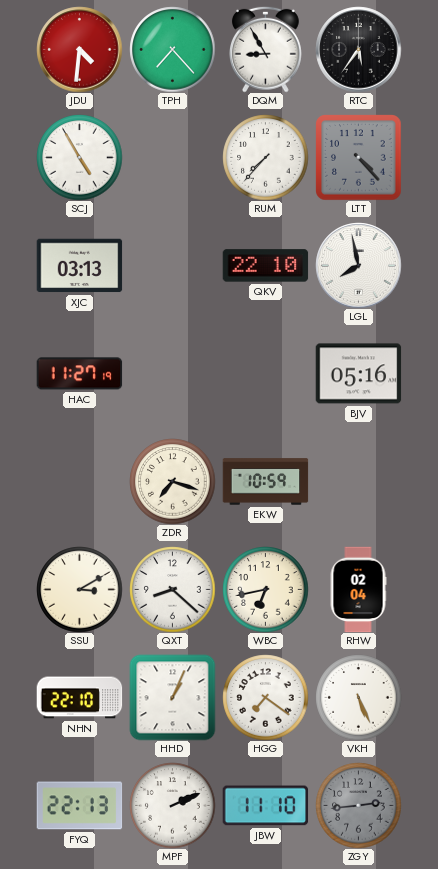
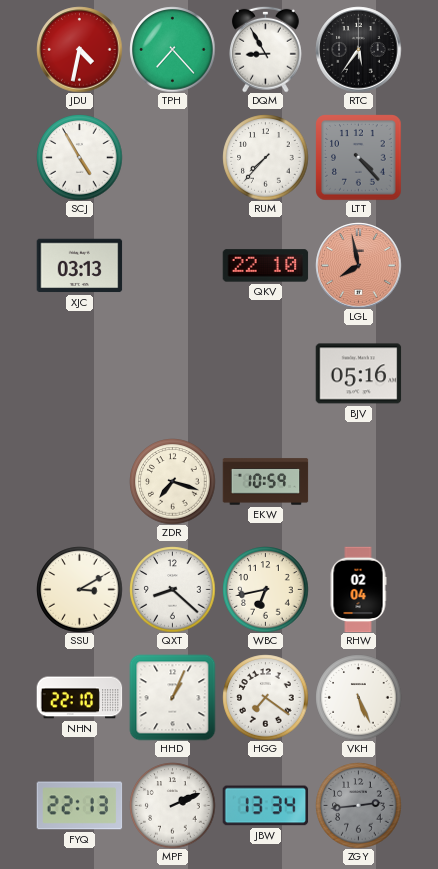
JDU: 4:31 -> 4:32
LGL dial: white -> salmon
HAC: 11:27 -> none
JBW: 11:10 -> 13:34
